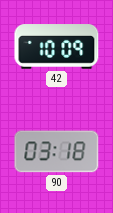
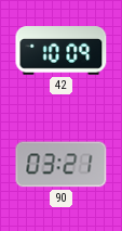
90: 03:18 -> 03:21
